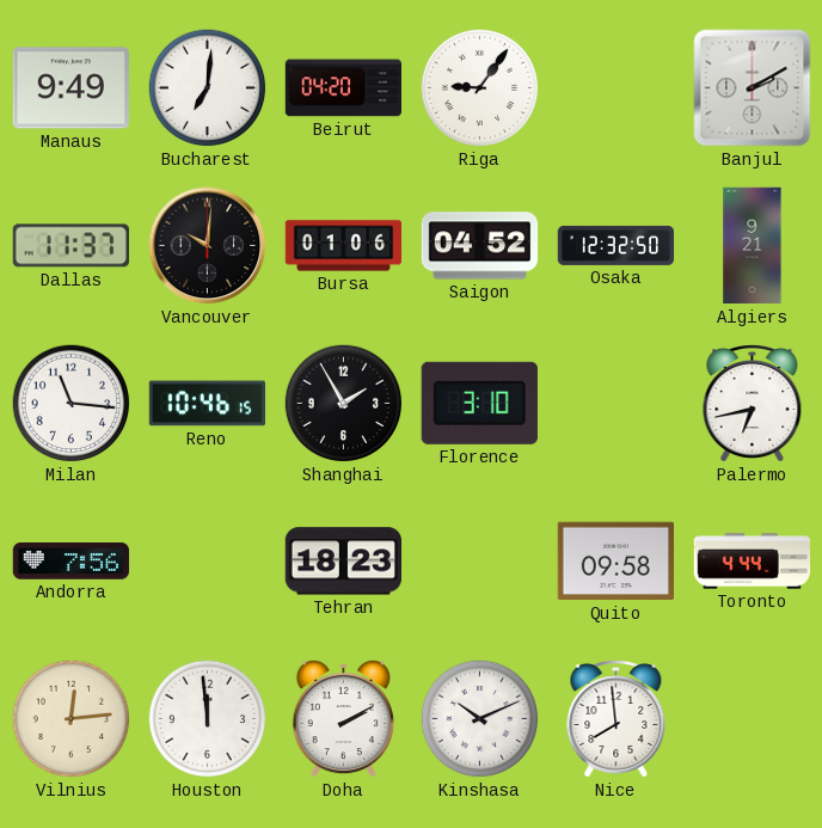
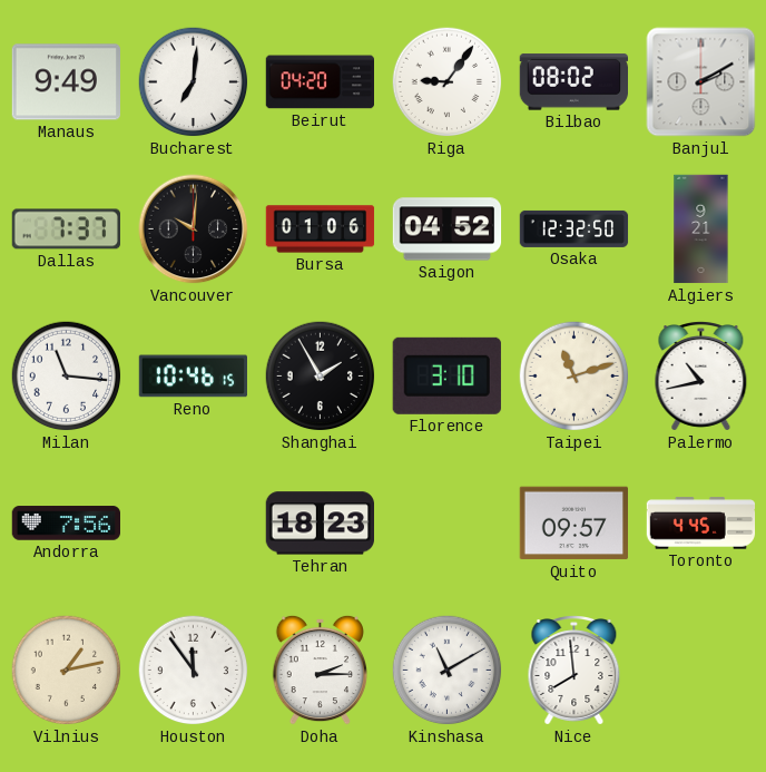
Bilbao: none -> 08:02
Dallas: 11:37 -> 7:37
Taipei: none -> 11:12
Palermo: 6:43 -> 10:43
Quito: 09:58 -> 09:57
Toronto: 4:44 -> 4:45
Vilnius: 12:14 -> 1:13
Houston: 11:59 -> 11:54
Doha: 2:10 -> 2:15
Kinshasa: 10:11 -> 11:10
